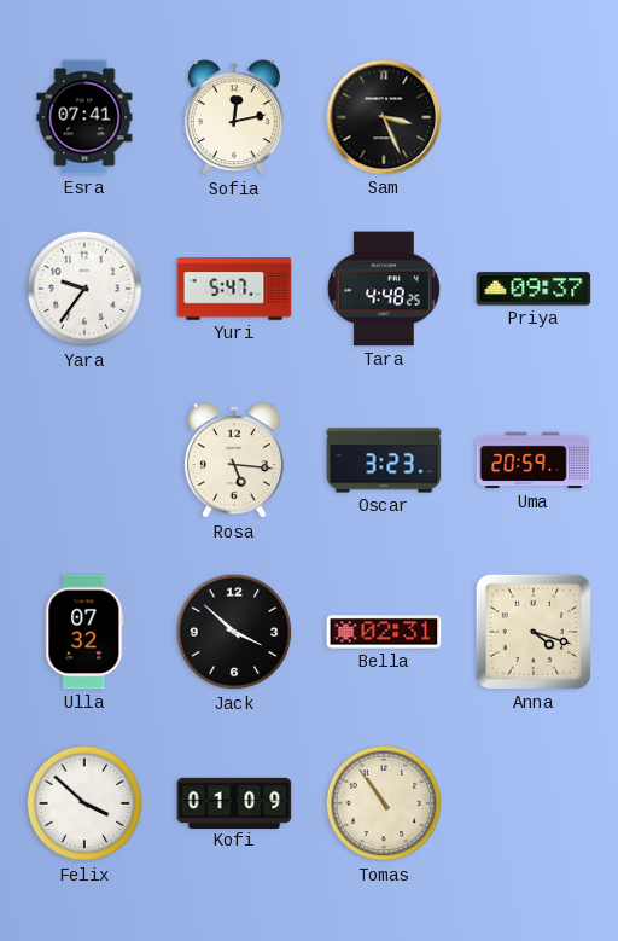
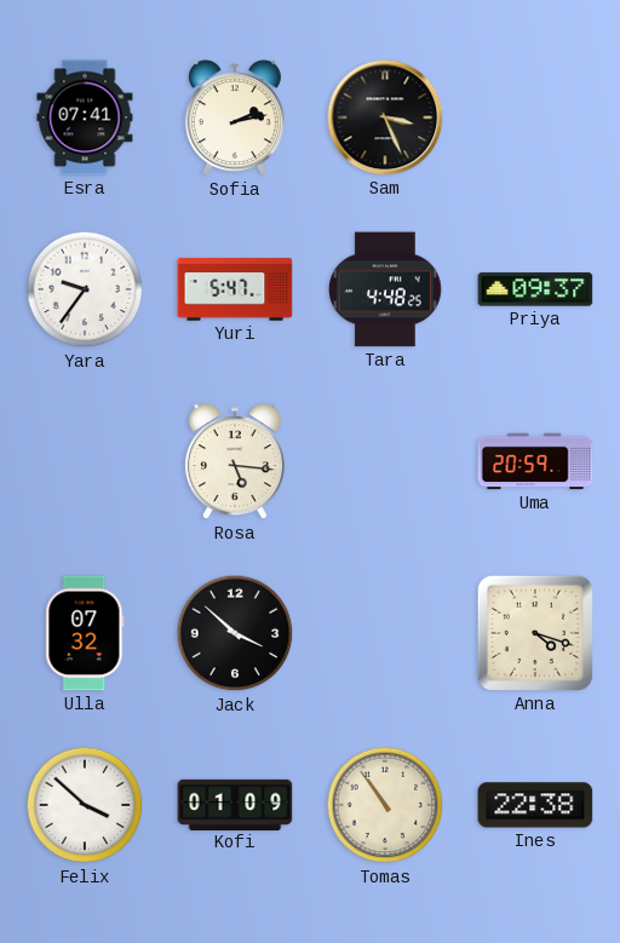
Sofia: 12:13 -> 2:13
Oscar: 3:23 -> none
Bella: 02:31 -> none
Ines: none -> 22:38
